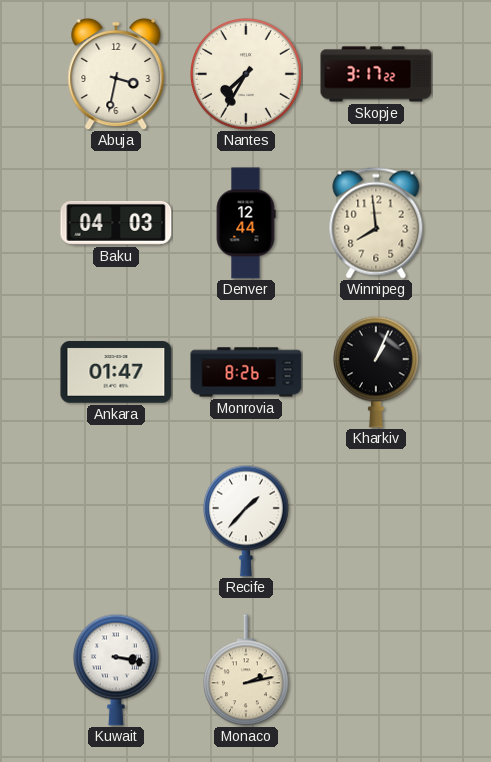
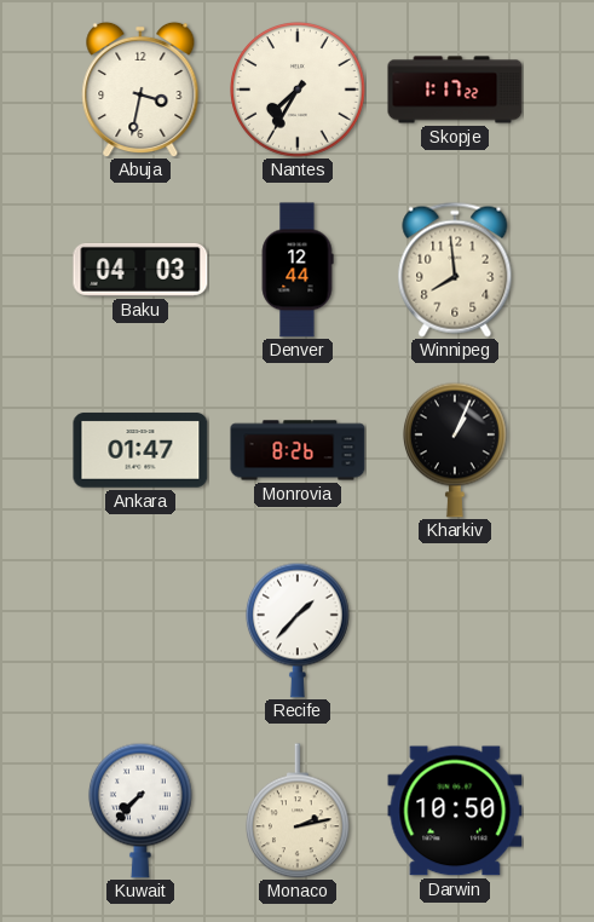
Skopje: 3:17 -> 1:17
Kuwait: 3:17 -> 7:37
Darwin: none -> 10:50
